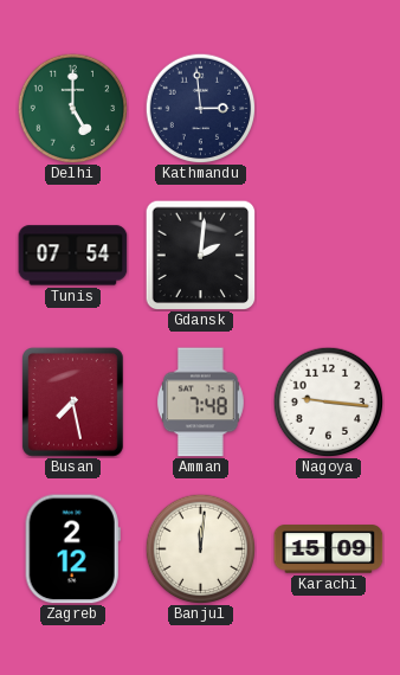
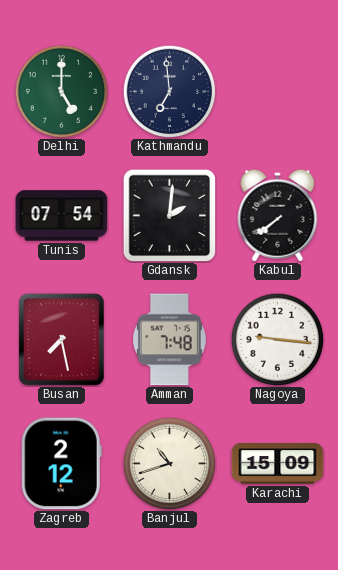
Kathmandu: 2:59 -> 6:59
Kabul: none -> 7:39
Banjul: 12:01 -> 10:42
